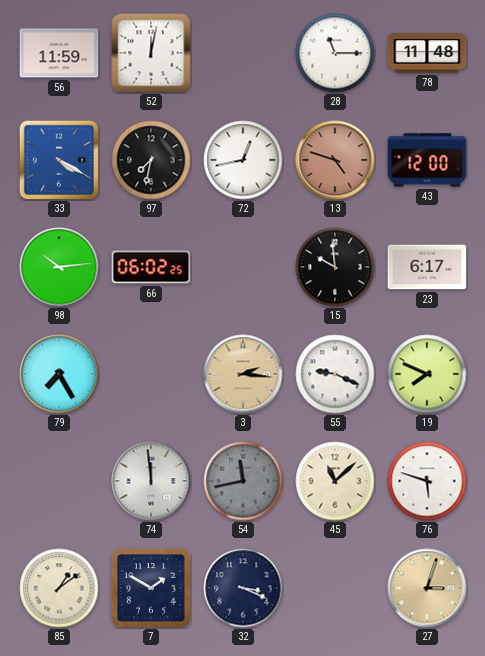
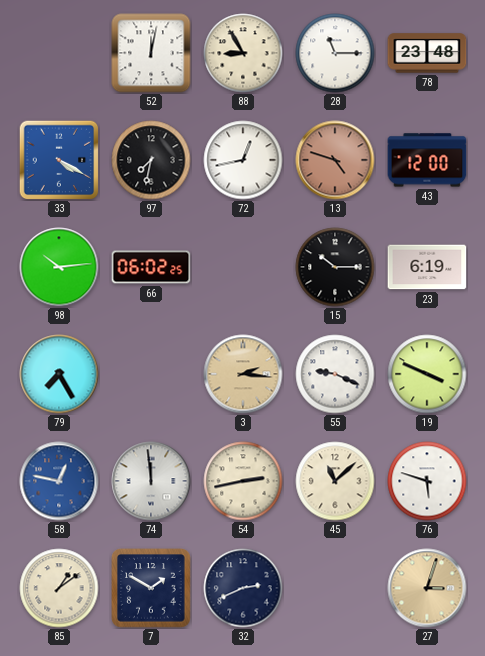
56: 11:59 -> none
88: none -> 8:55
78: 11:48 -> 23:48
15: 9:59 -> 10:15
23: 6:17 -> 6:19
19: 7:49 -> 3:49
58: none -> 12:47
54: 11:43 -> 2:43
54 dial: grey -> cream
32: 3:19 -> 2:41
